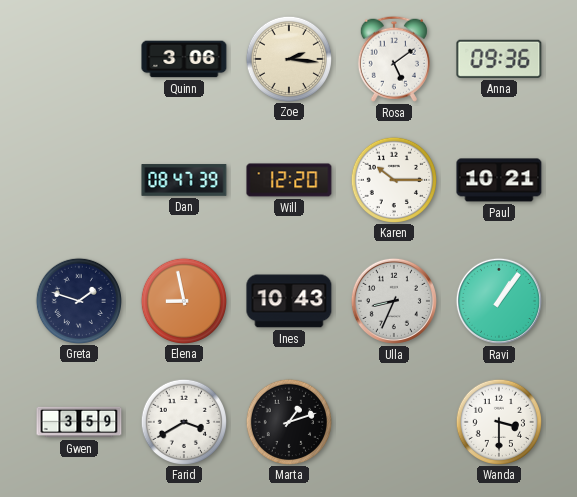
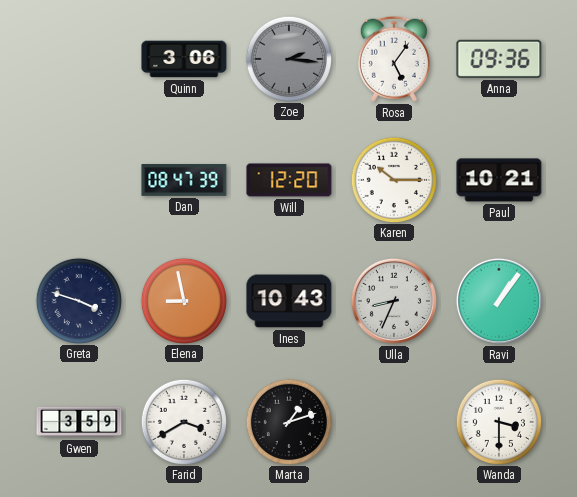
Zoe dial: cream -> grey
Rosa: 5:09 -> 5:06
Greta: 1:48 -> 3:48
